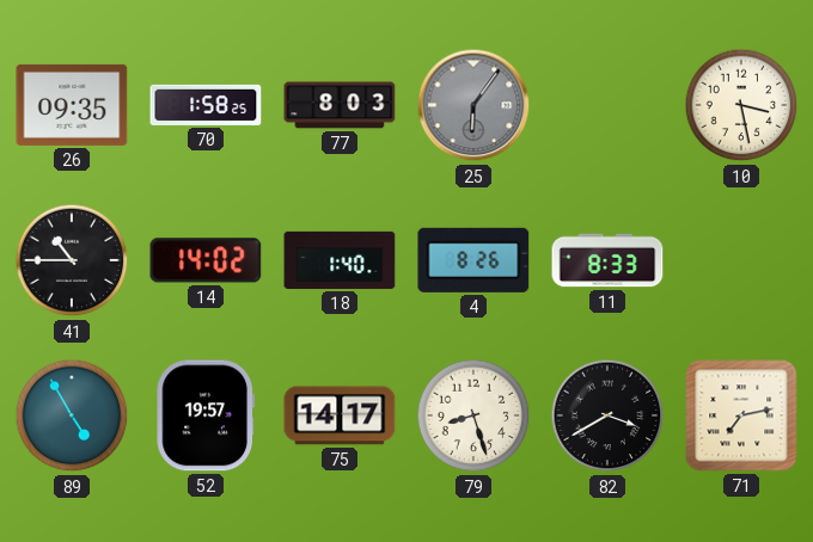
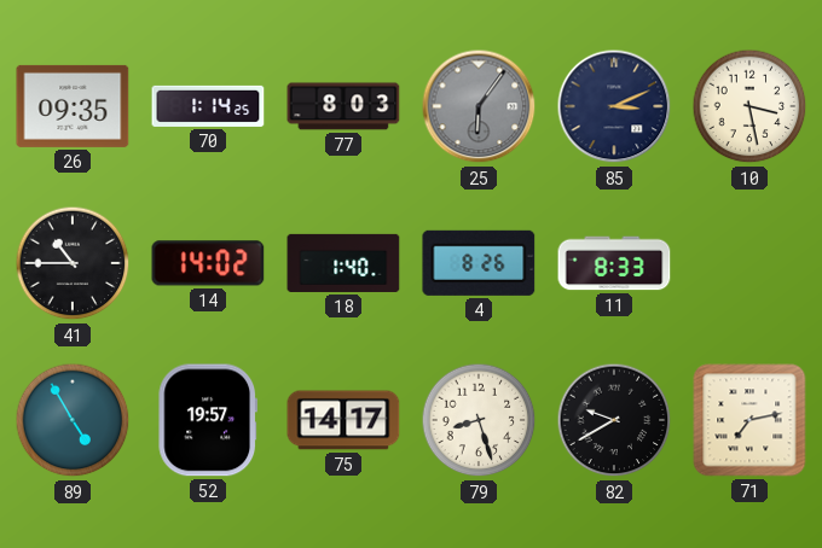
70: 1:58 -> 1:14
85: none -> 3:11
82: 3:40 -> 9:40
